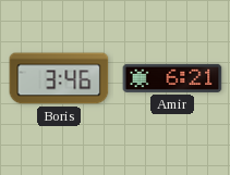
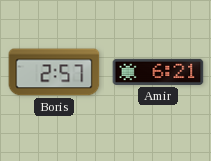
Boris: 3:46 -> 2:57
